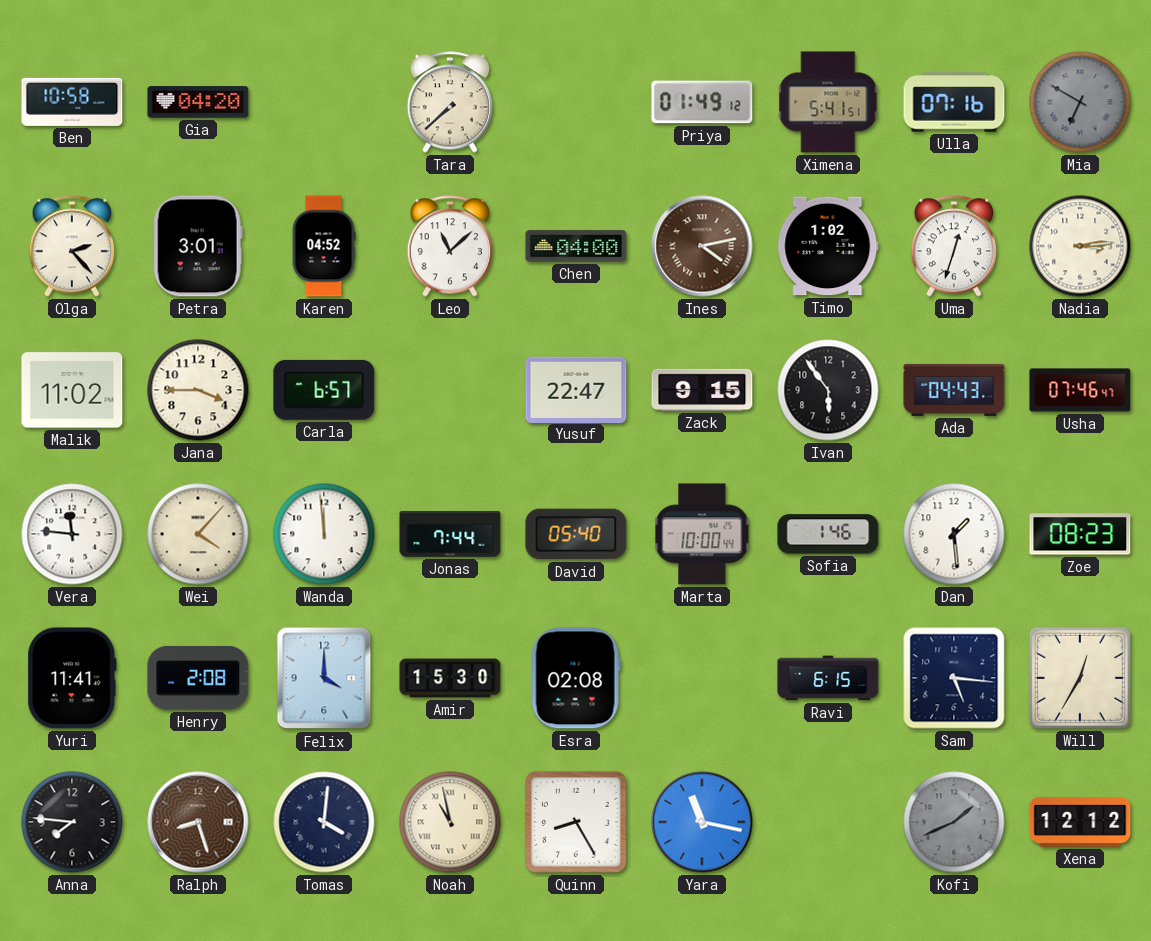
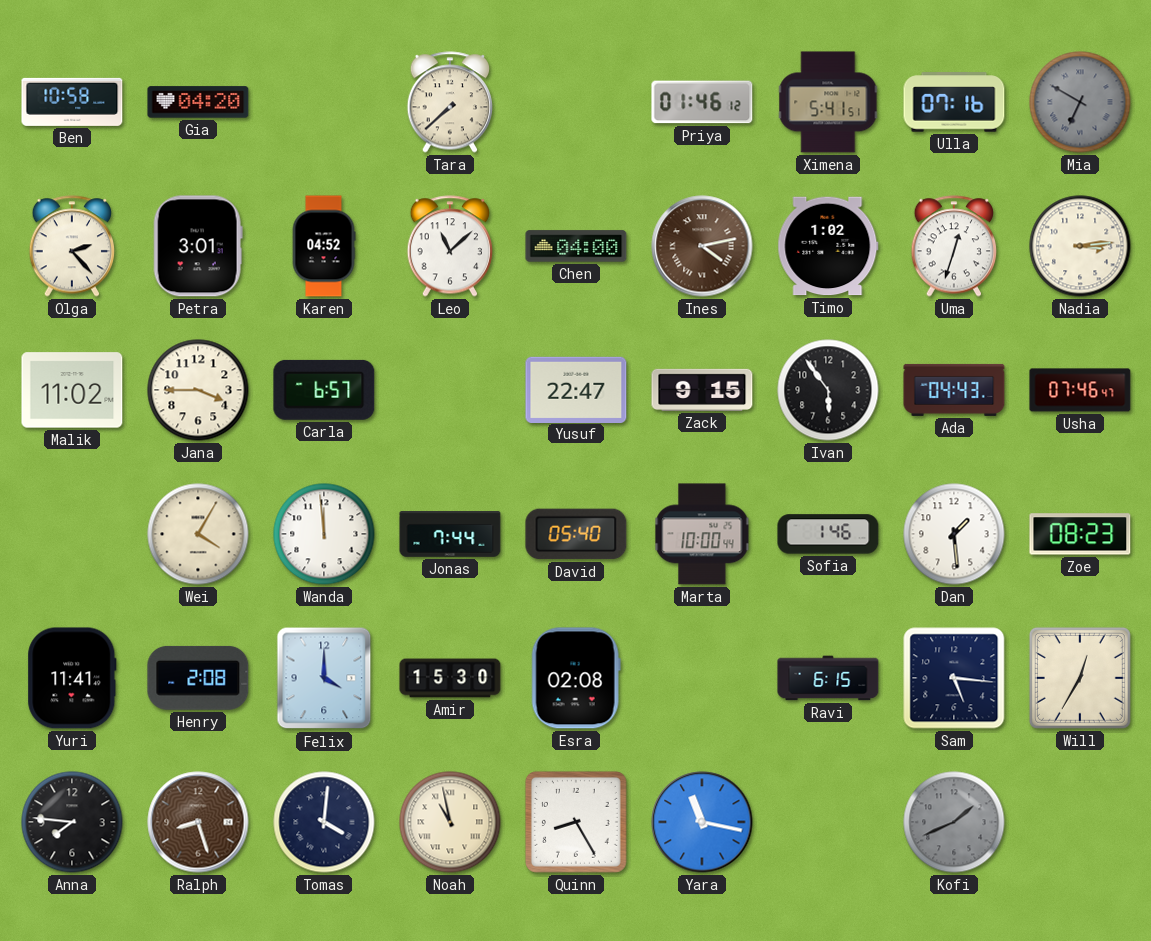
Priya: 01:49 -> 01:46
Vera: 11:46 -> none
Wei: 4:07 -> 4:05
Xena: 12:12 -> none
